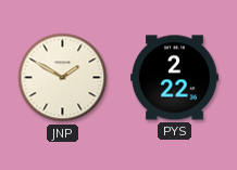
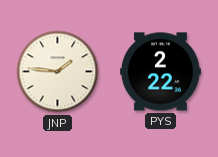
JNP: 1:50 -> 1:46
